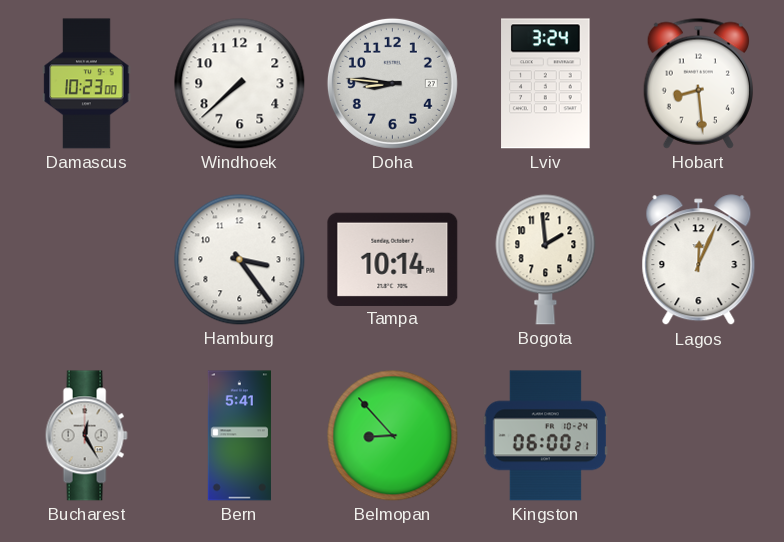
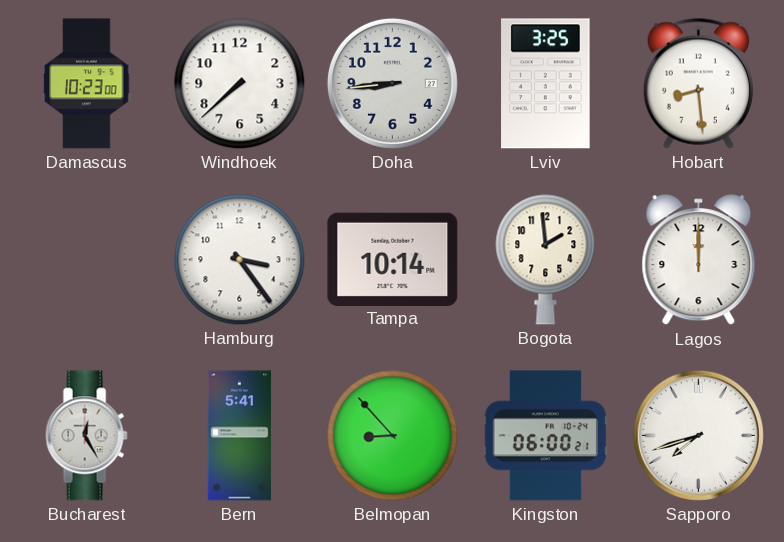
Doha: 8:46 -> 8:44
Lviv: 3:24 -> 3:25
Lagos: 12:04 -> 12:00
Sapporo: none -> 7:42
